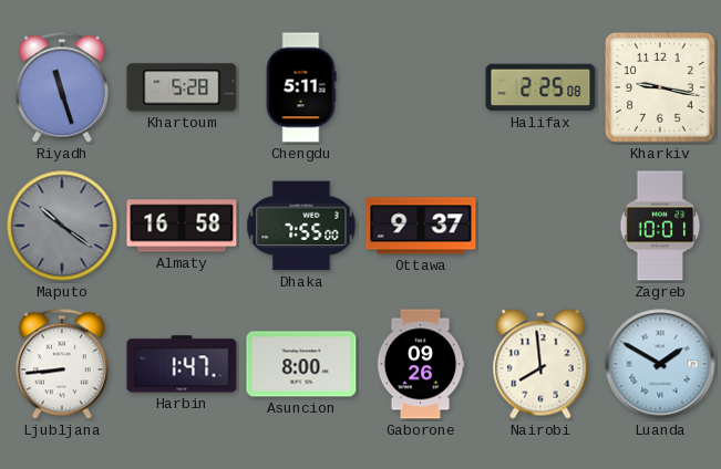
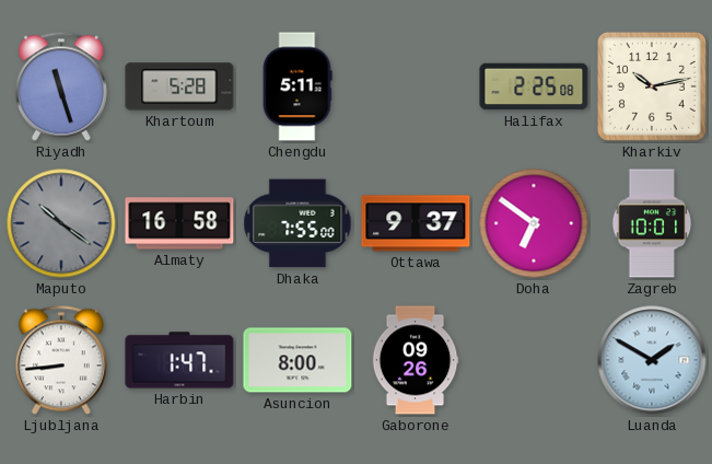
Kharkiv: 9:17 -> 10:13
Doha: none -> 6:51
Nairobi: 7:59 -> none
